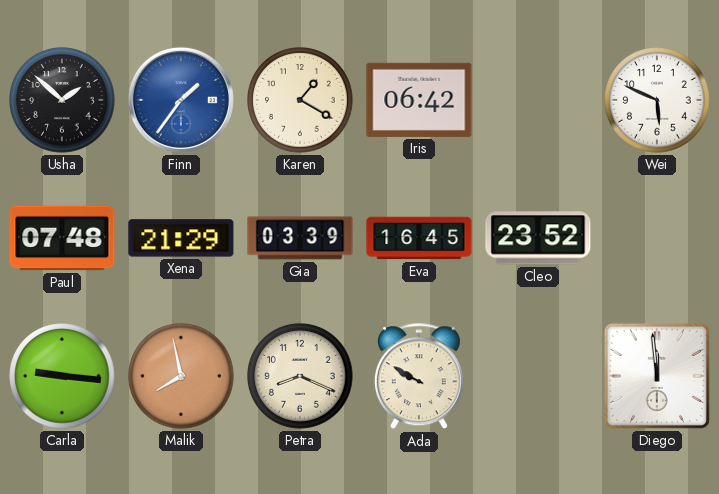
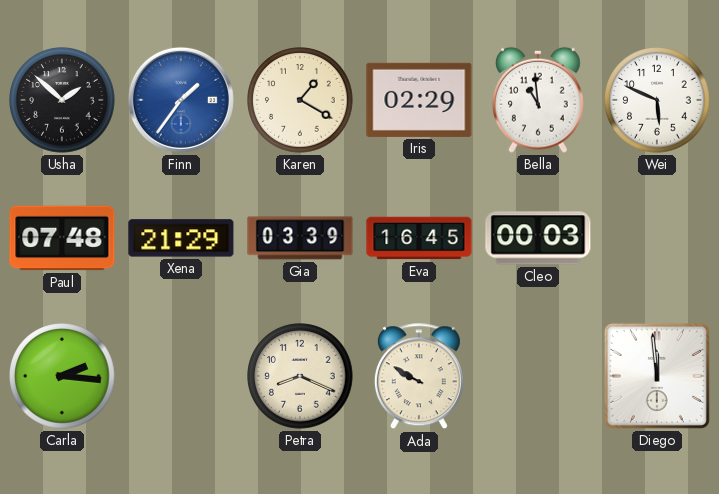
Iris: 06:42 -> 02:29
Bella: none -> 10:59
Cleo: 23:52 -> 00:03
Carla: 9:16 -> 2:16
Malik: 7:58 -> none
